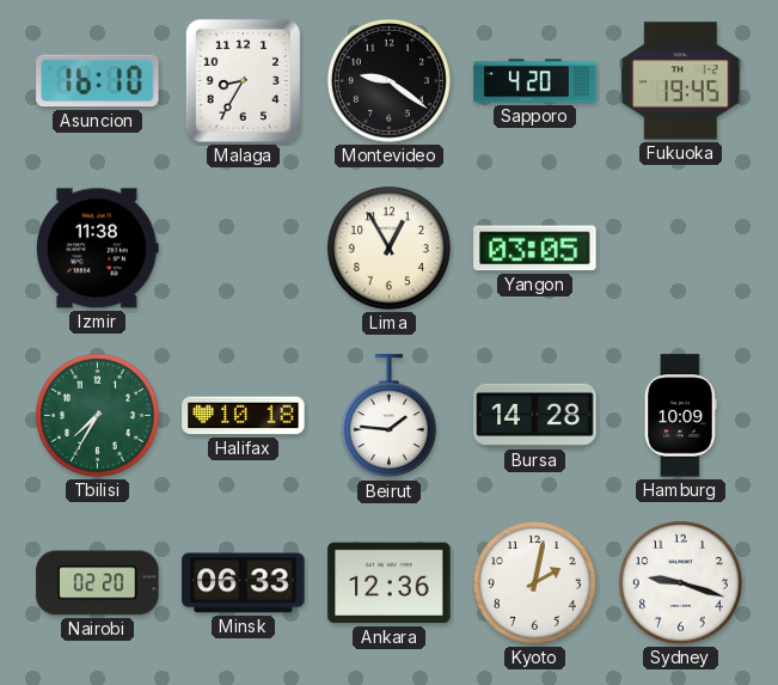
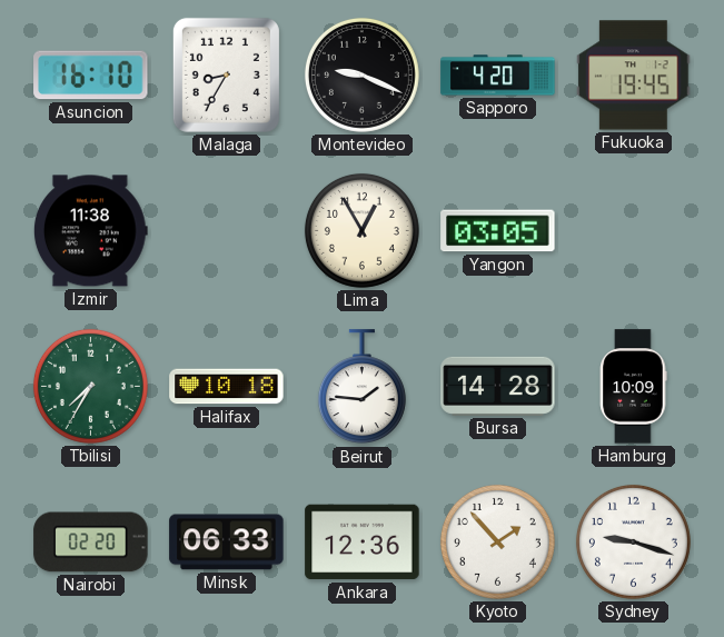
Montevideo: 9:21 -> 9:19
Kyoto: 2:02 -> 1:53
